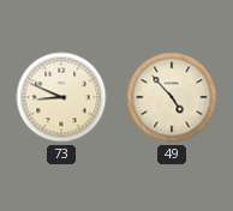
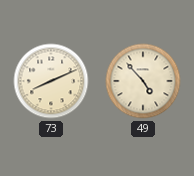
73: 8:49 -> 8:11
